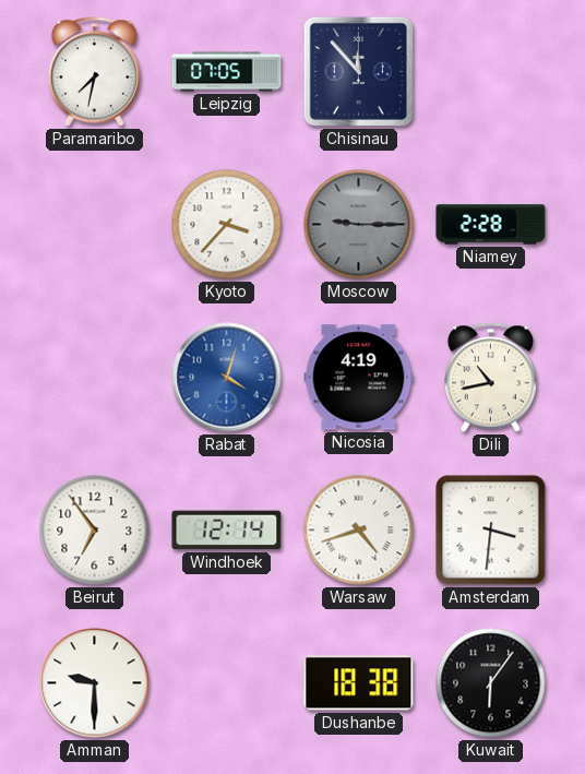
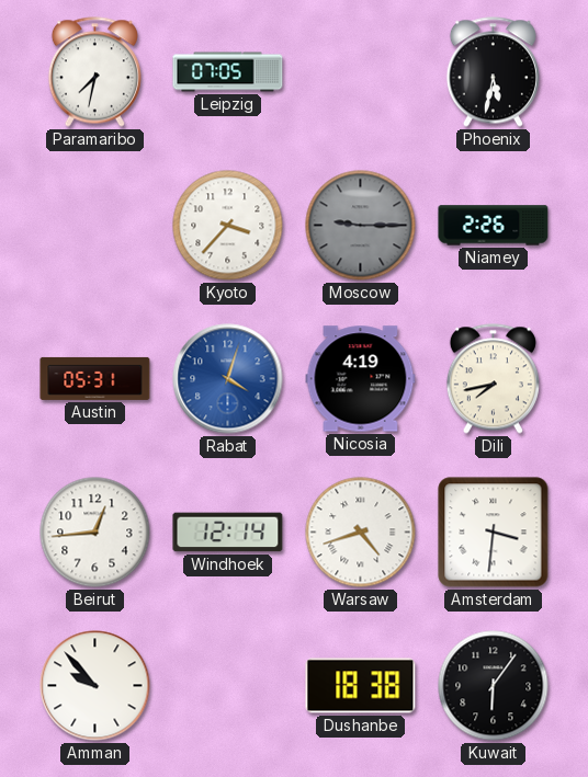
Chisinau: 11:53 -> none
Phoenix: none -> 5:32
Niamey: 2:28 -> 2:26
Austin: none -> 05:31
Dili: 10:43 -> 7:43
Beirut: 6:54 -> 12:44
Amman: 9:30 -> 9:53
